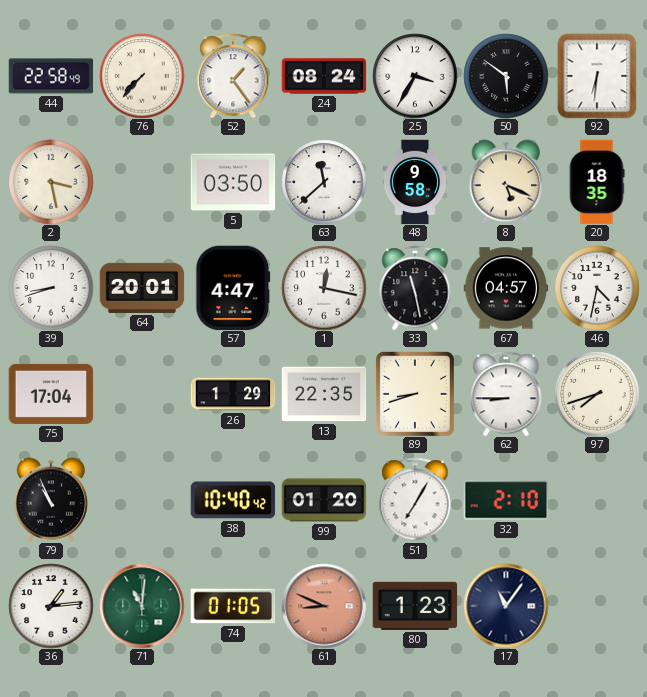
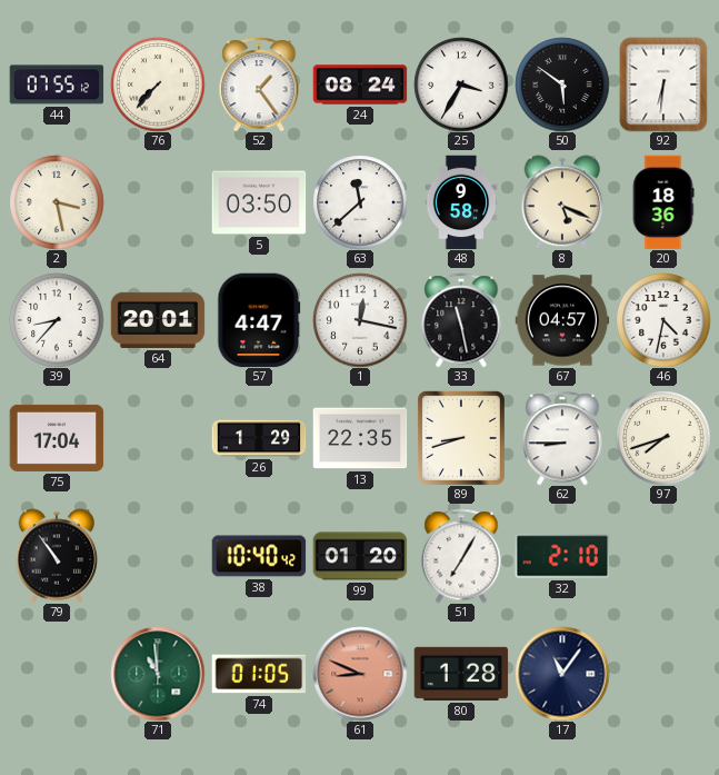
44: 22:58 -> 07:55
20: 18:35 -> 18:36
39: 8:42 -> 8:37
79: 10:56 -> 10:54
36: 1:14 -> none
71: 11:01 -> 10:59
80: 1:23 -> 1:28
